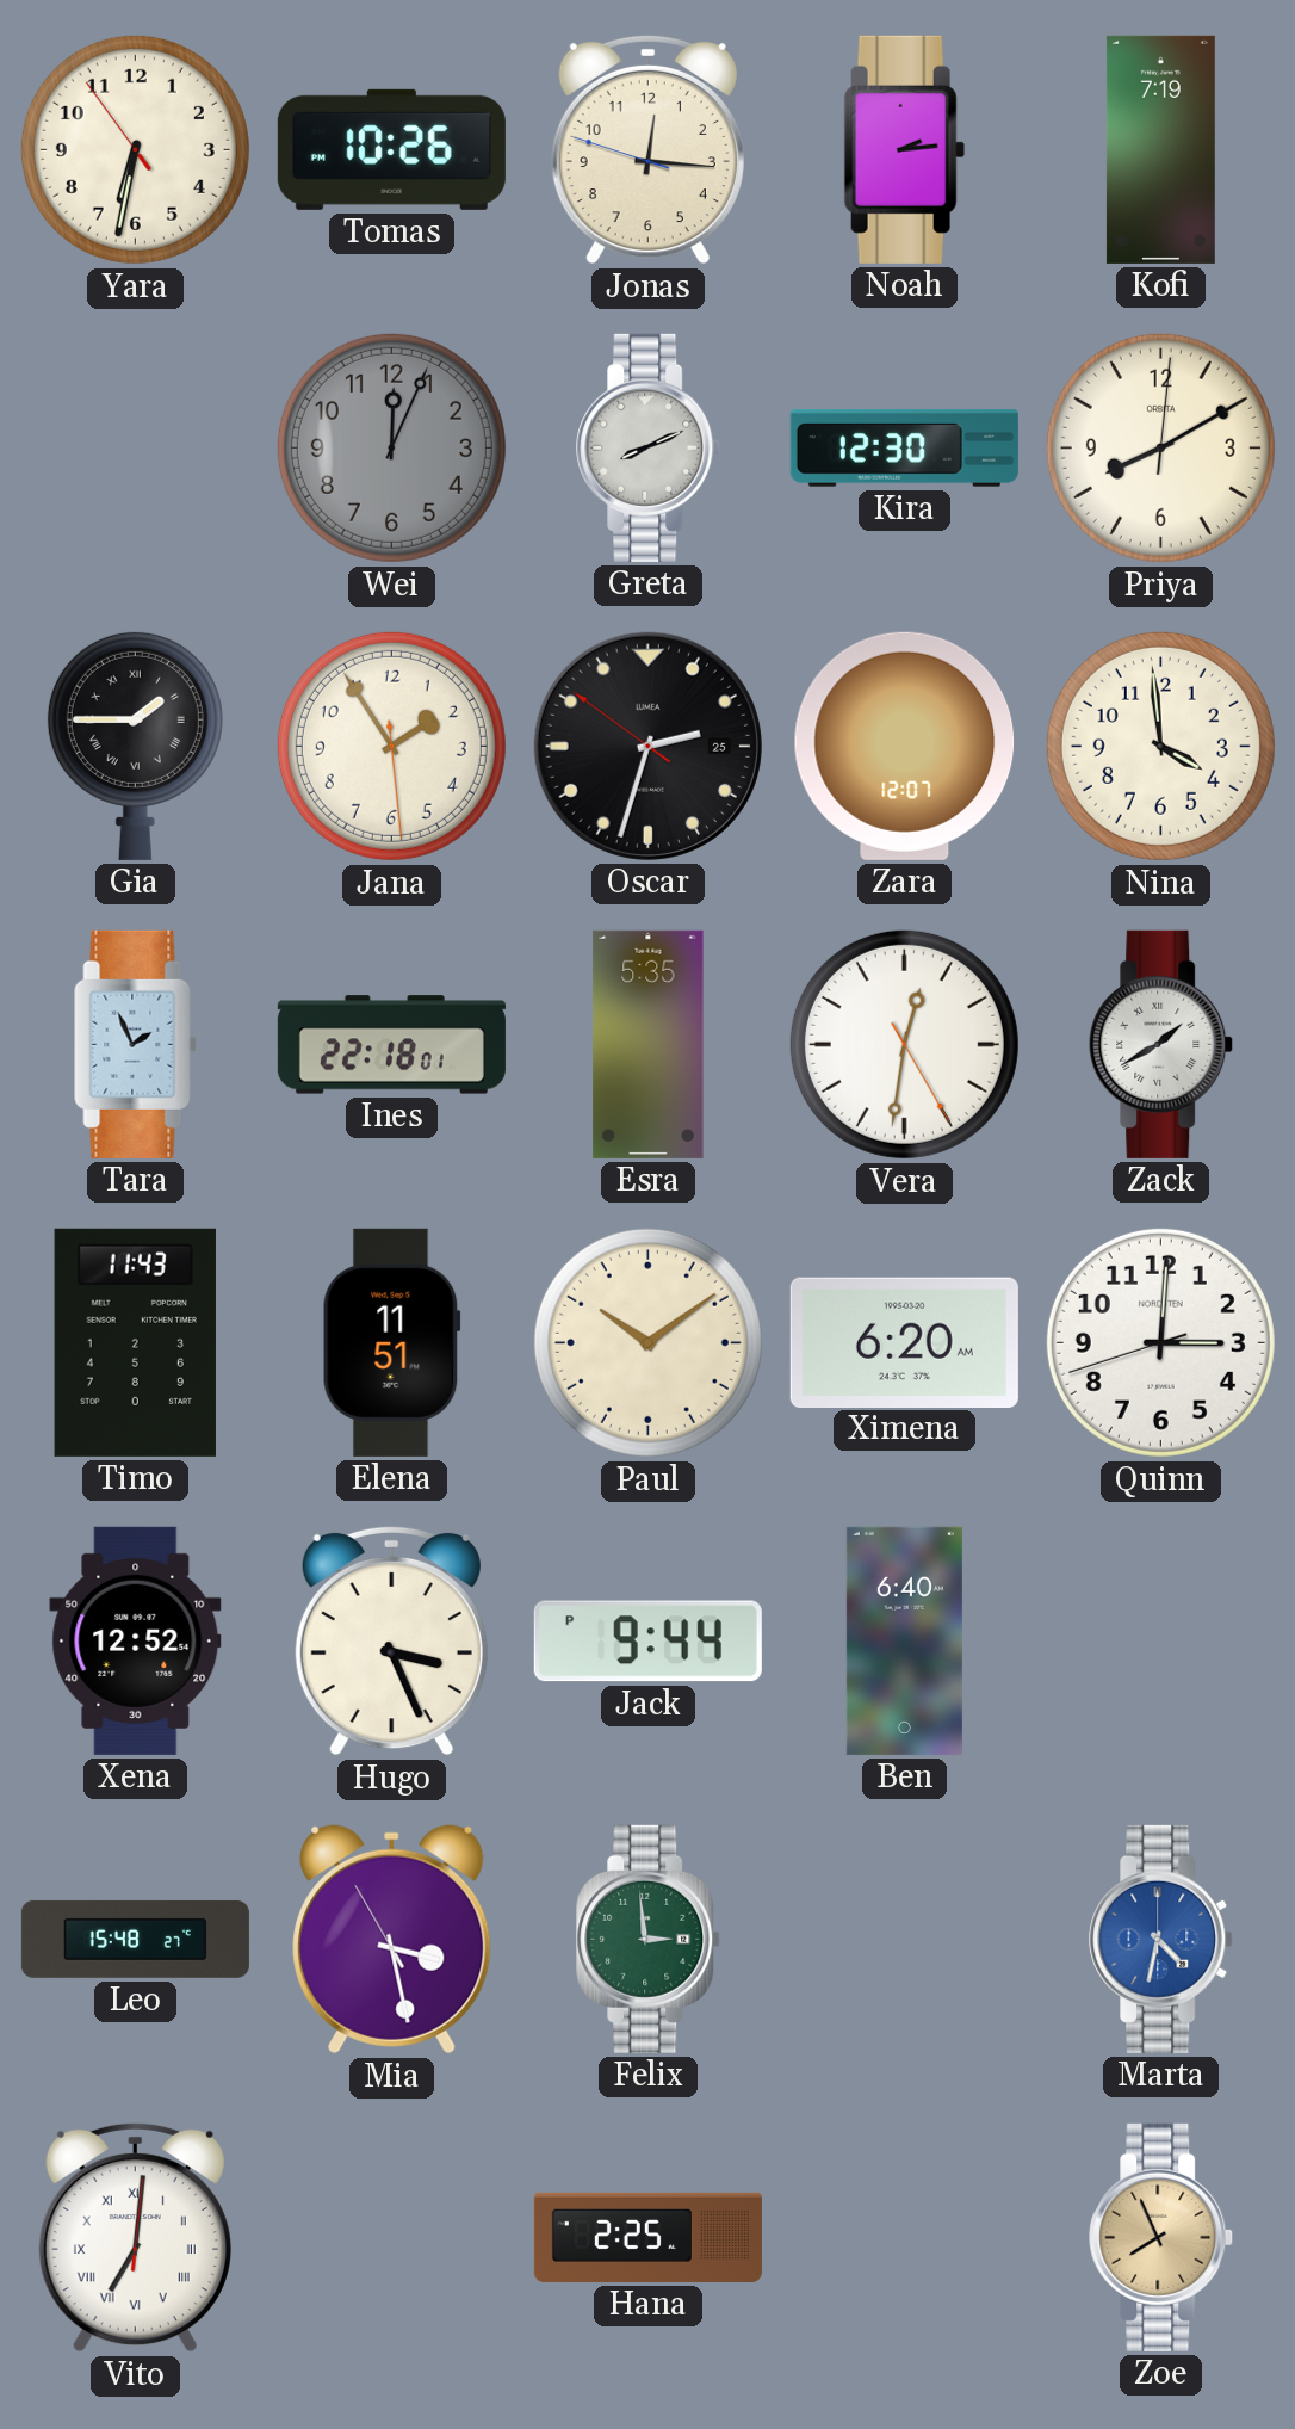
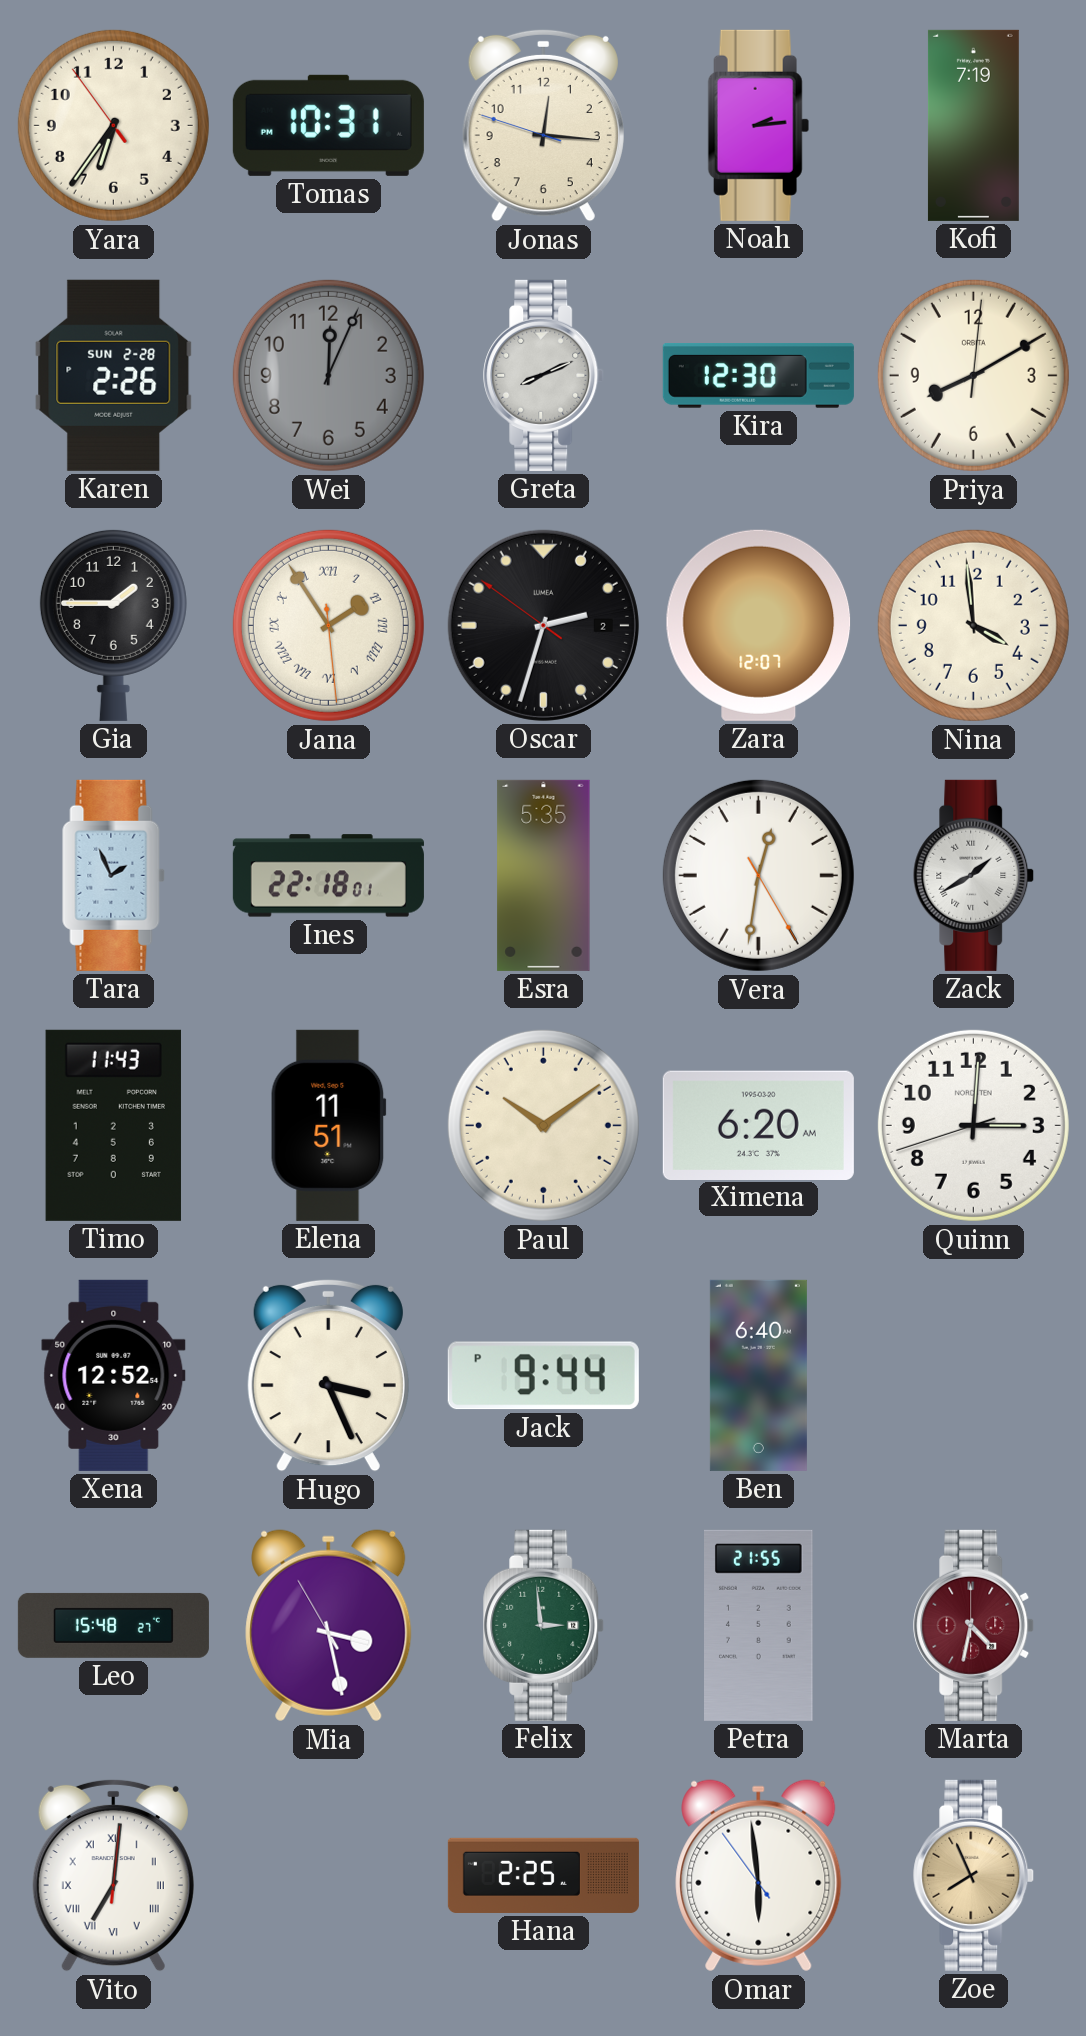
Yara: 6:31 -> 6:35
Tomas: 10:26 -> 10:31
Karen: none -> 2:26
Gia numerals: Roman -> Arabic
Jana numerals: Arabic -> Roman
Oscar date: 25 -> 2
Petra: none -> 21:55
Marta dial: blue -> burgundy
Omar: none -> 5:58
